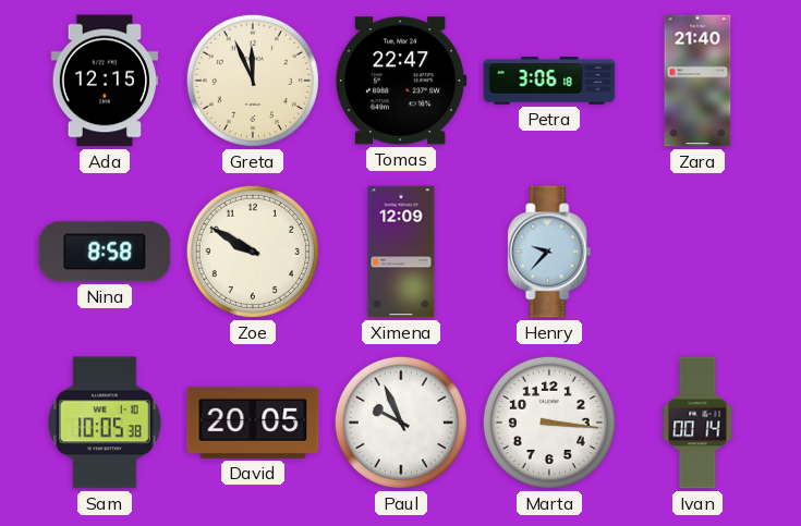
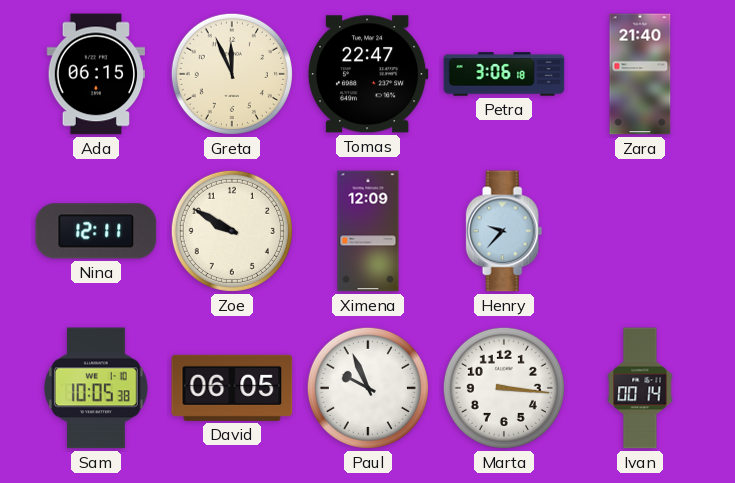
Ada: 12:15 -> 06:15
Nina: 8:58 -> 12:11
David: 20:05 -> 06:05
